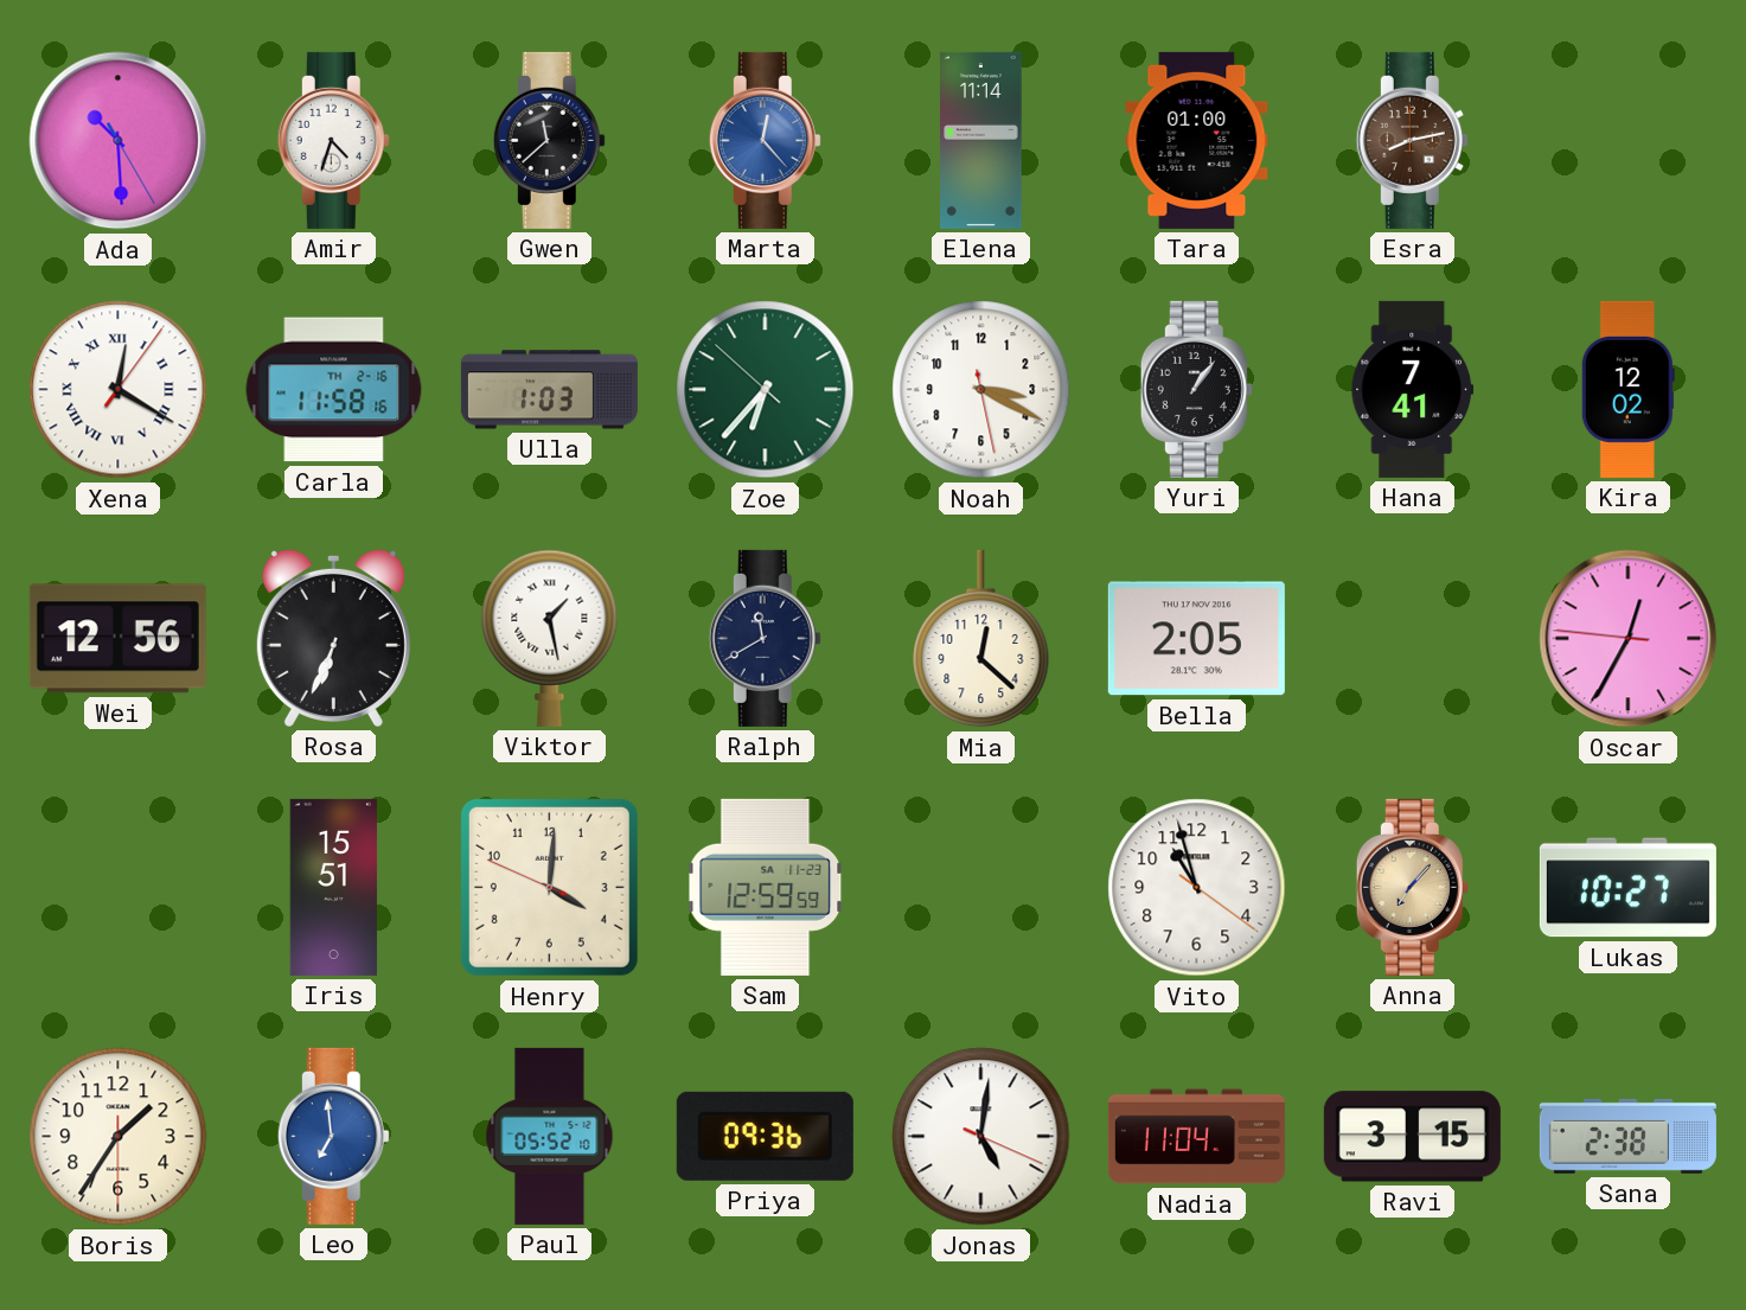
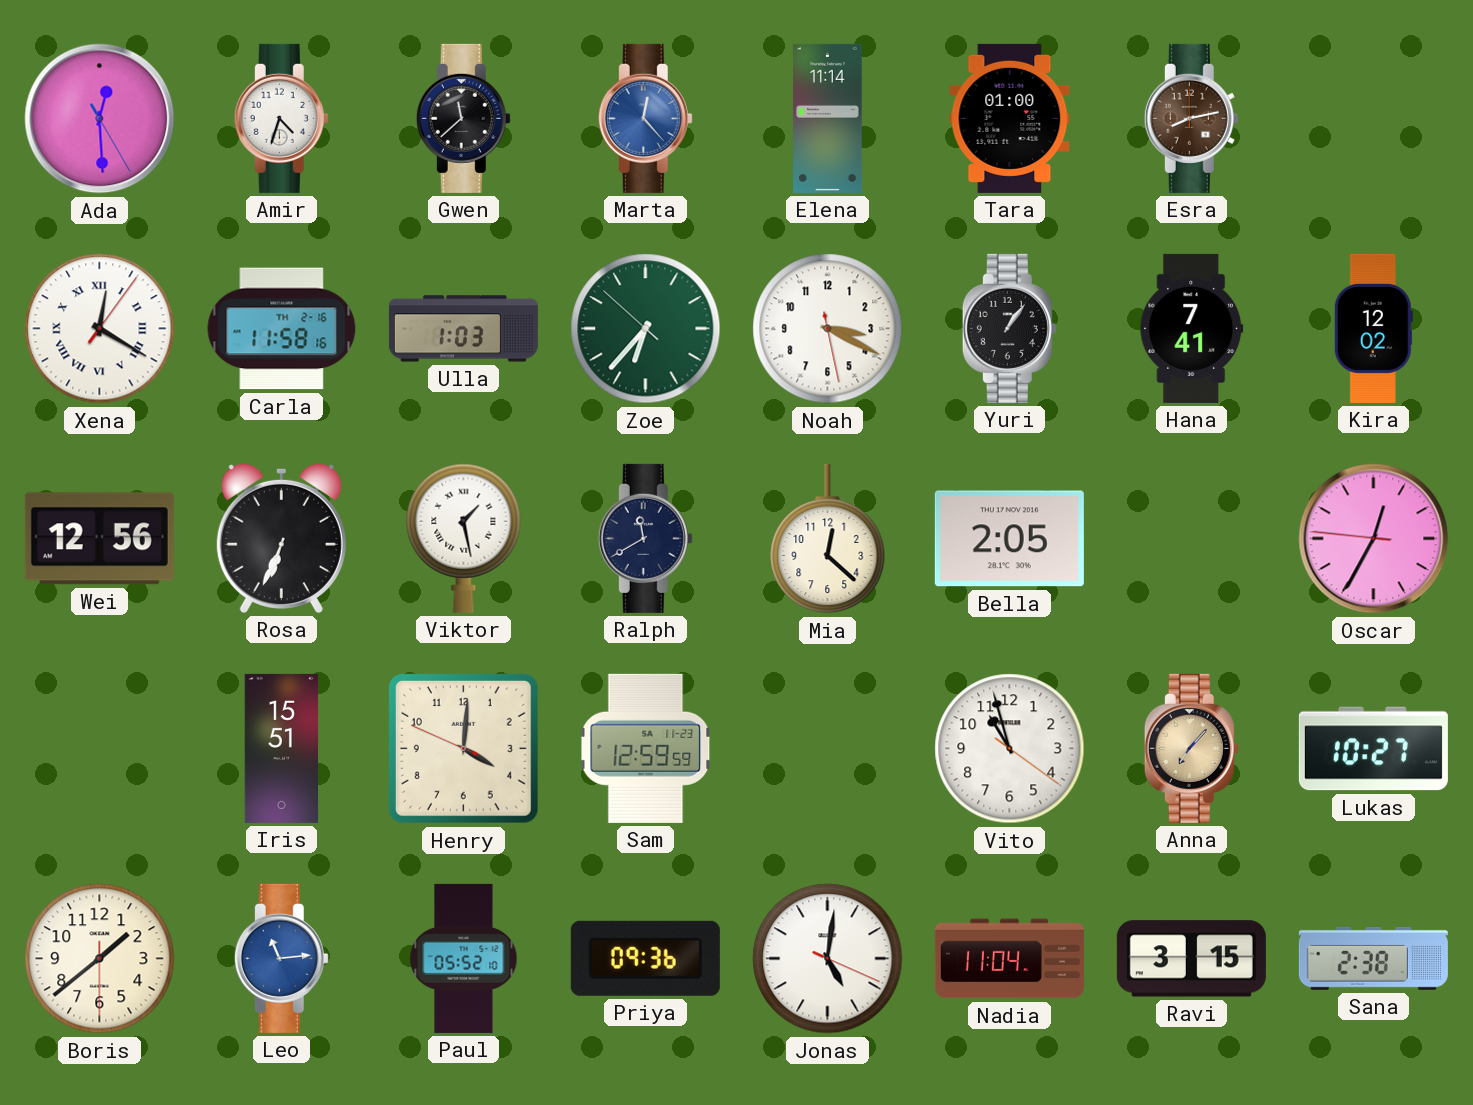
Ada: 10:29 -> 12:29
Boris: 1:35 -> 1:38
Leo: 6:59 -> 11:14
